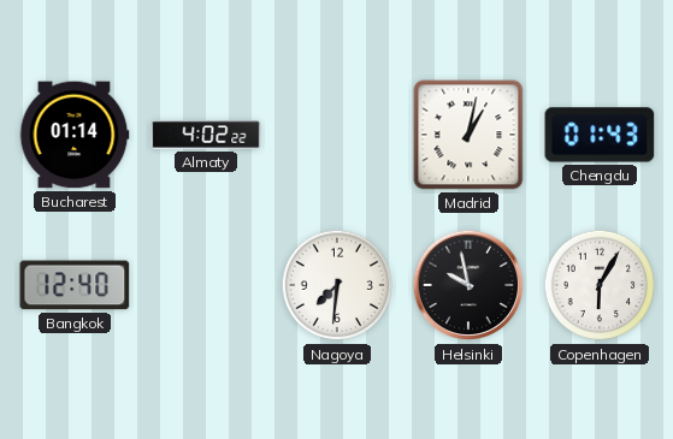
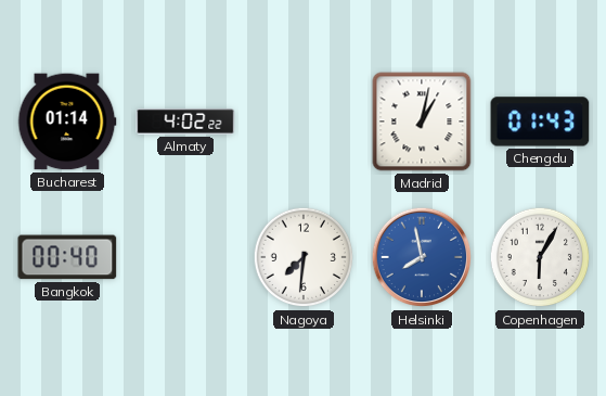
Bangkok: 12:40 -> 00:40
Helsinki: 9:58 -> 7:58
Helsinki dial: black -> blue
